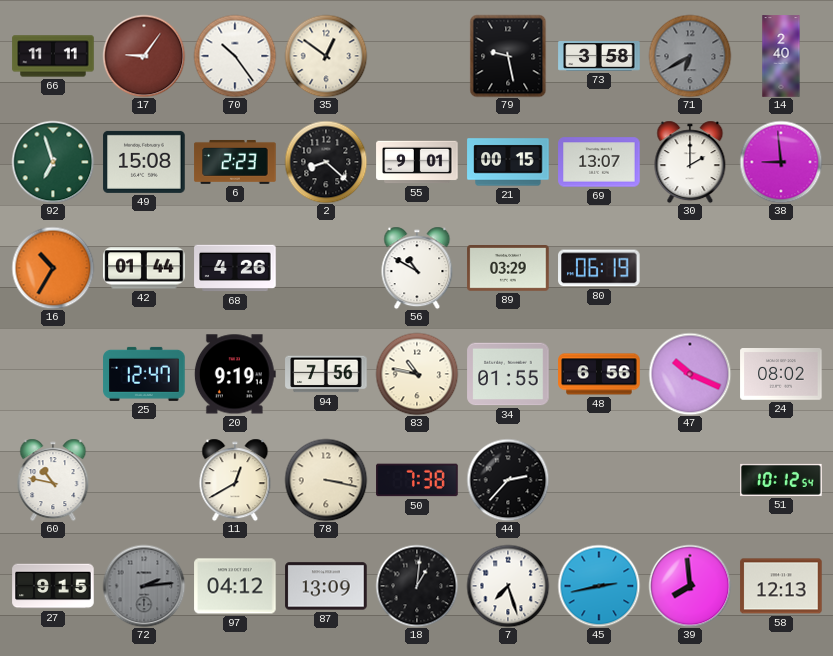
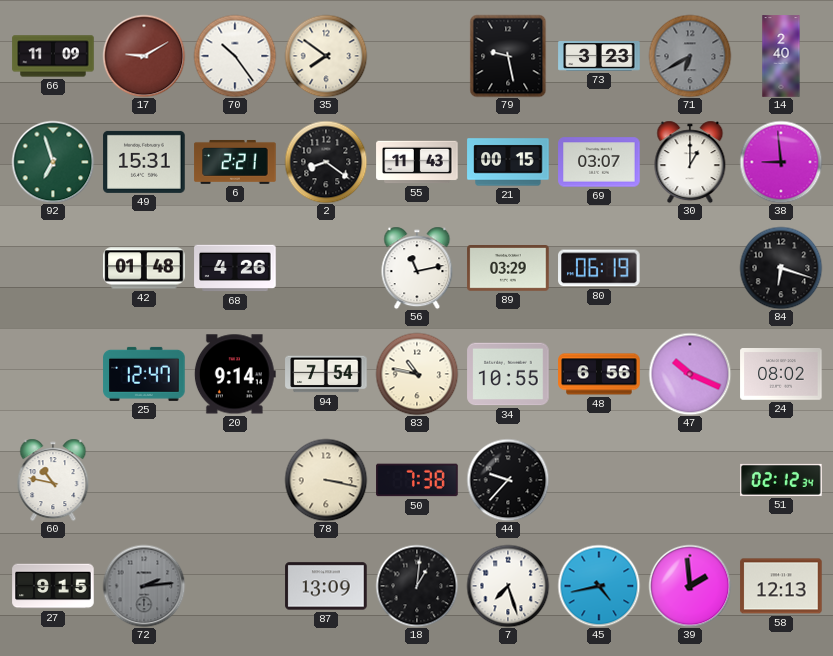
66: 11:11 -> 11:09
17: 9:06 -> 9:10
35: 12:51 -> 7:51
73: 3:58 -> 3:23
49: 15:08 -> 15:31
6: 2:23 -> 2:21
2: 8:22 -> 8:21
55: 9:01 -> 11:43
69: 13:07 -> 03:07
30: 2:00 -> 1:00
16: 10:35 -> none
42: 01:44 -> 01:48
56: 10:50 -> 11:13
84: none -> 6:18
20: 9:19 -> 9:14
94: 7:56 -> 7:54
34: 01:55 -> 10:55
11: 12:40 -> none
44: 2:37 -> 9:37
51: 10:12 -> 02:12
97: 04:12 -> none
45: 2:43 -> 4:43
39: 7:59 -> 1:59
